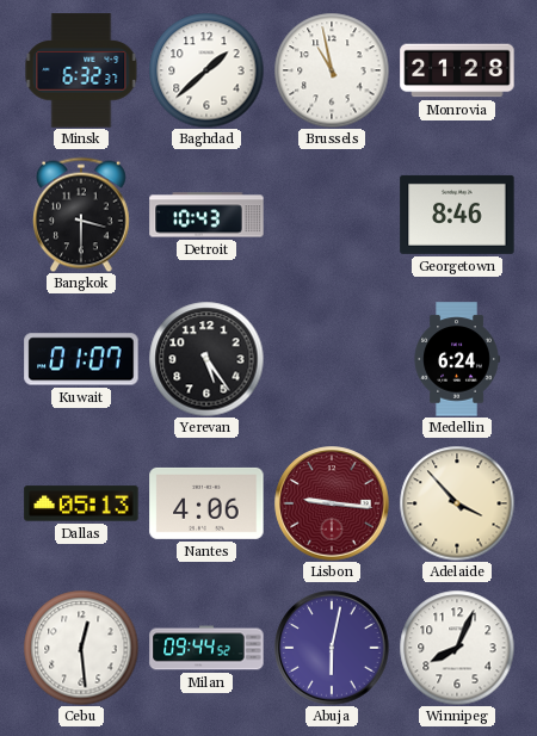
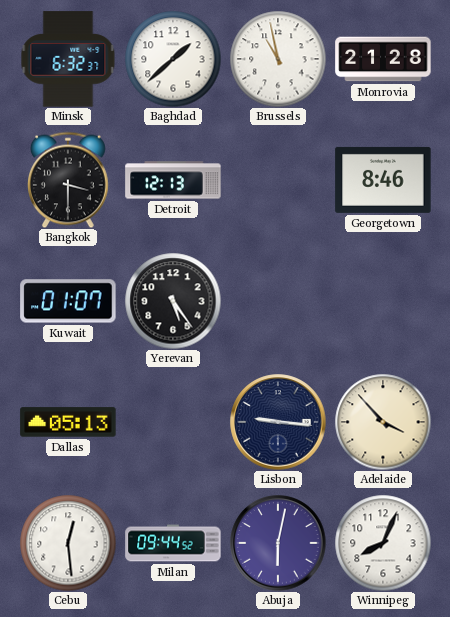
Detroit: 10:43 -> 12:13
Medellin: 6:24 -> none
Nantes: 4:06 -> none
Lisbon dial: burgundy -> navy
